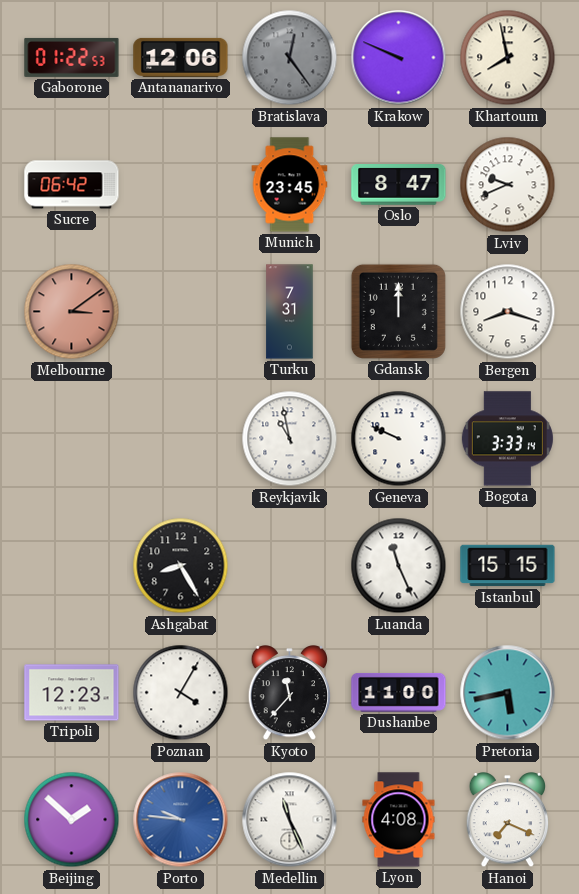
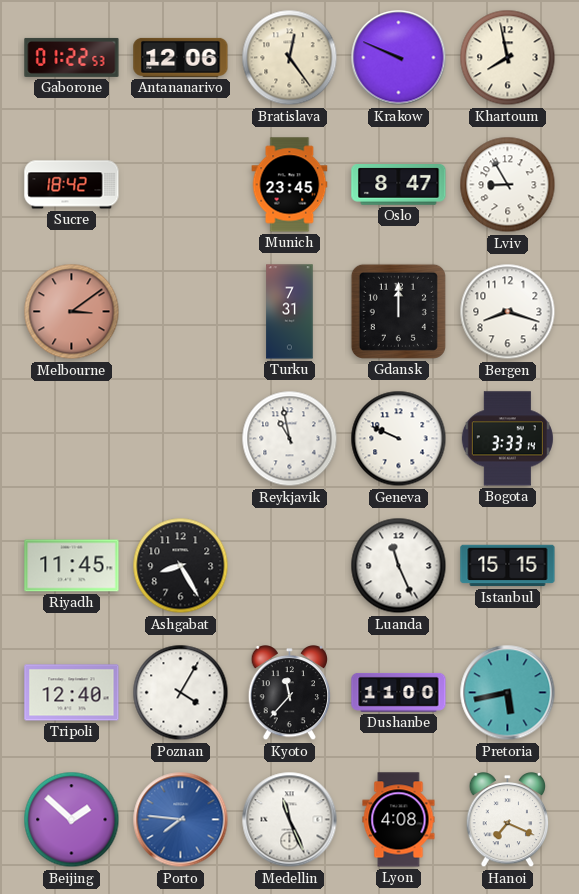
Bratislava dial: grey -> cream
Sucre: 06:42 -> 18:42
Lviv: 9:41 -> 8:55
Riyadh: none -> 11:45
Tripoli: 12:23 -> 12:40
Porto: 9:46 -> 7:46
